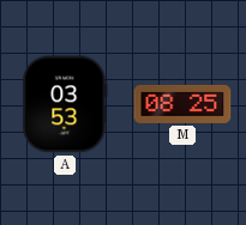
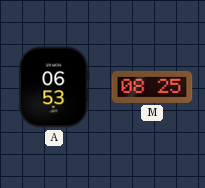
A: 03:53 -> 06:53
